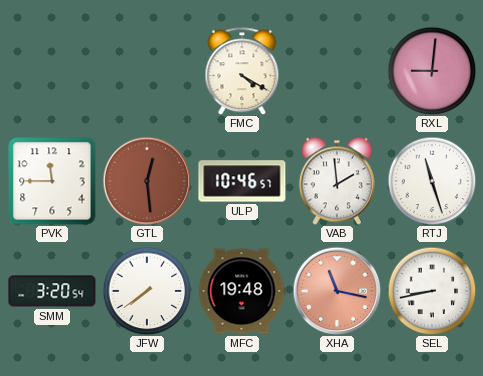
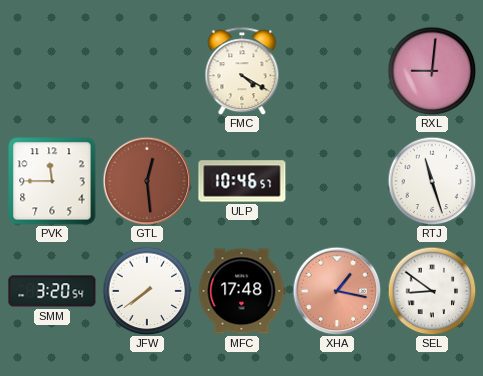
VAB: 1:59 -> none
MFC: 19:48 -> 17:48
XHA: 11:17 -> 1:17
SEL: 8:43 -> 8:51
